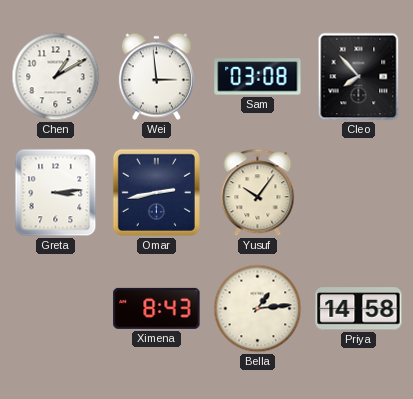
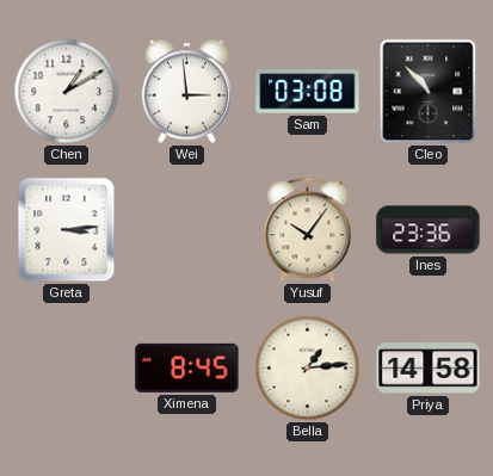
Cleo: 7:53 -> 10:53
Omar: 2:43 -> none
Ines: none -> 23:36
Ximena: 8:43 -> 8:45
